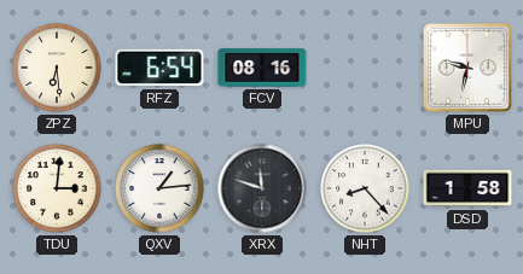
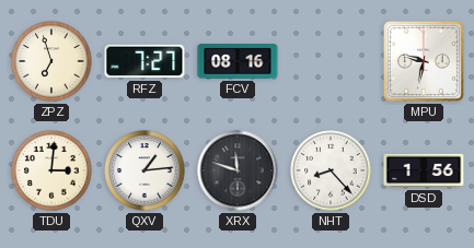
ZPZ: 6:29 -> 6:57
RFZ: 6:54 -> 7:27
DSD: 1:58 -> 1:56
